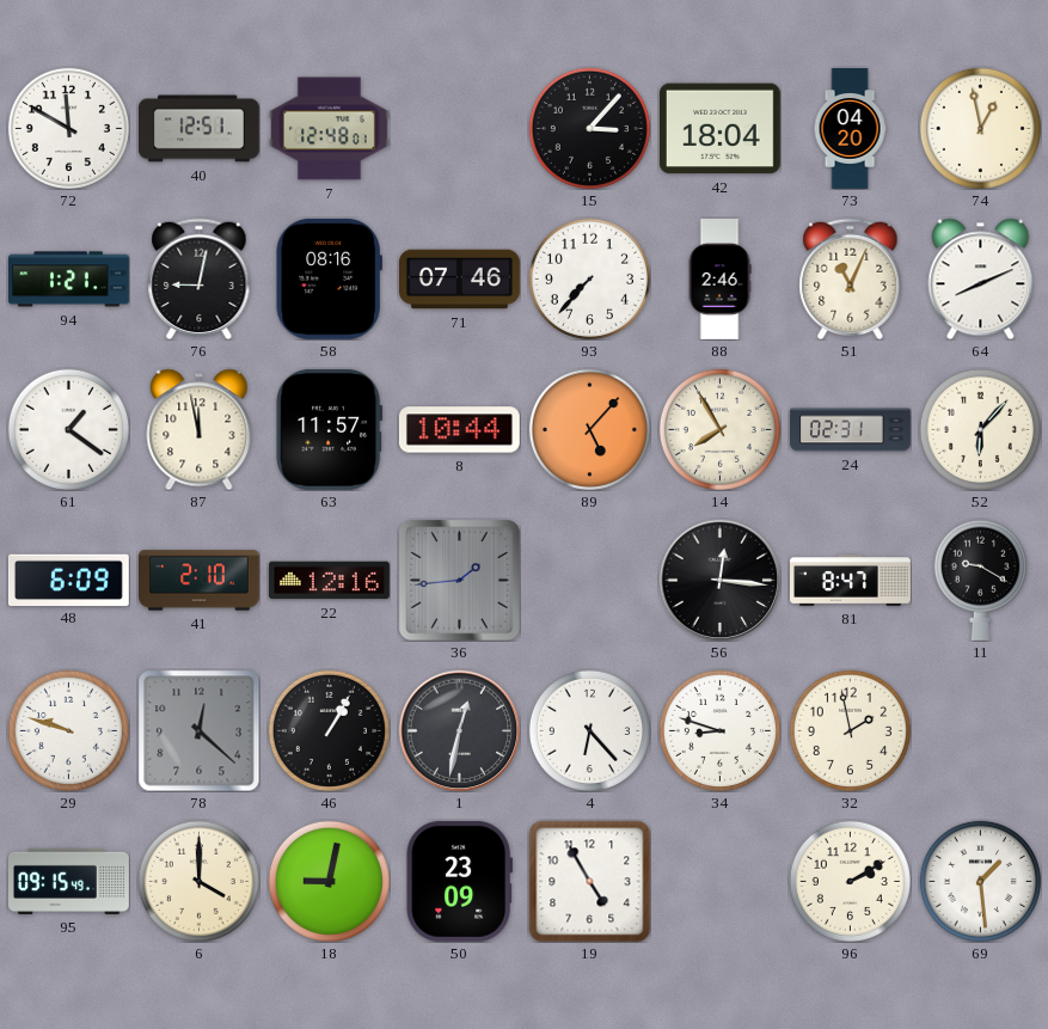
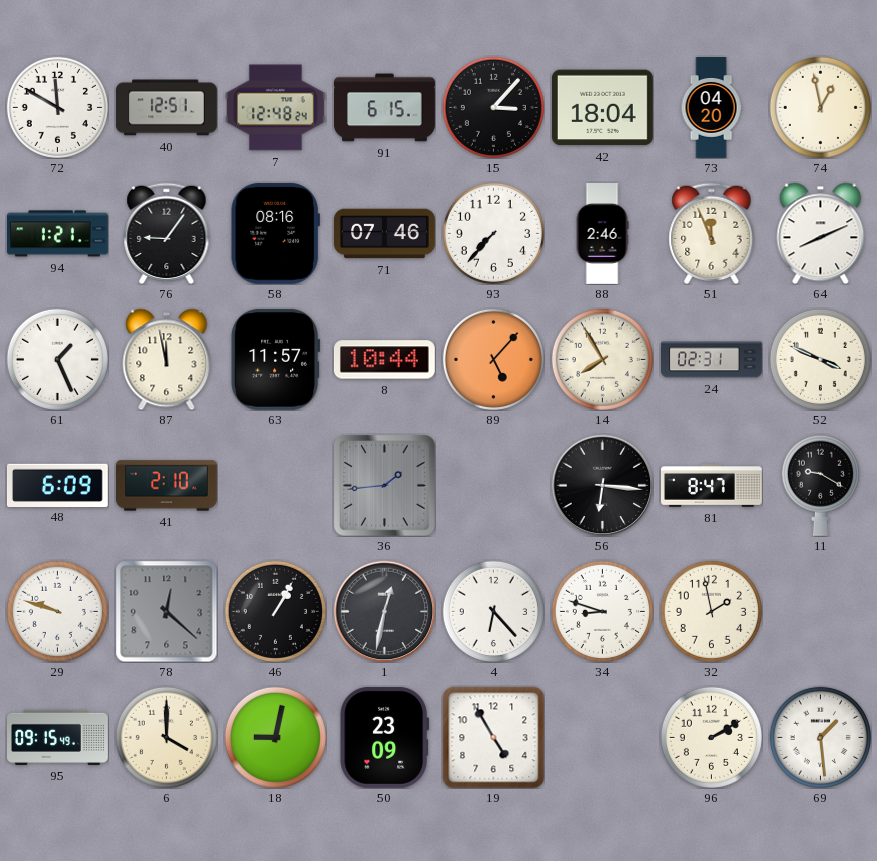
7: 12:48:01 -> 12:48:24
91: none -> 6:15
76: 9:02 -> 9:06
51: 11:04 -> 11:56
61: 1:21 -> 1:26
52: 6:07 -> 3:49
22: 12:16 -> none
56: 12:16 -> 6:16
